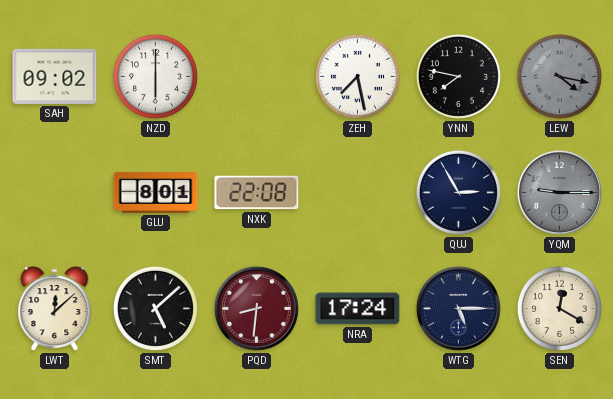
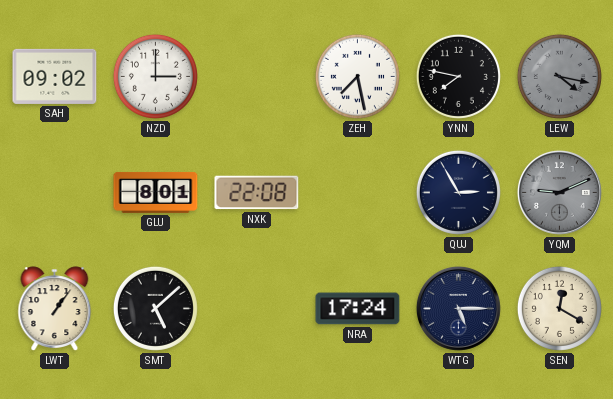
NZD: 6:00 -> 3:00
YQM: 9:15 -> 9:11
LWT: 12:08 -> 1:06
PQD: 8:31 -> none
